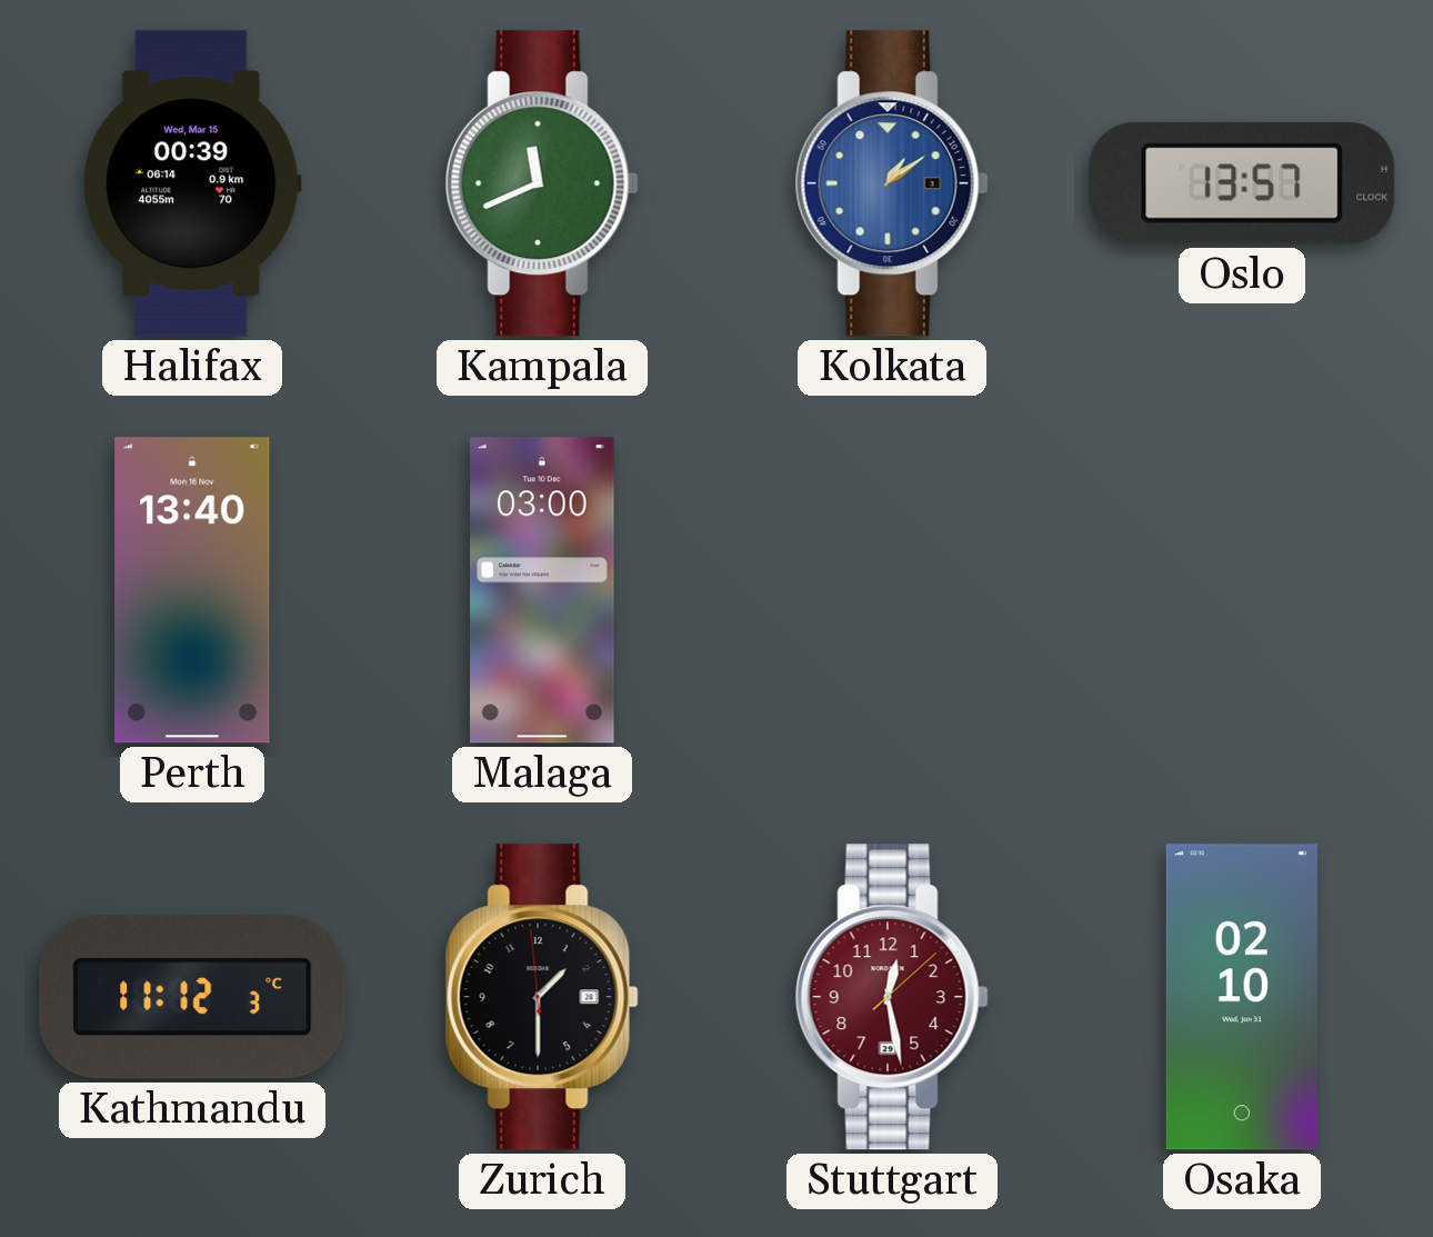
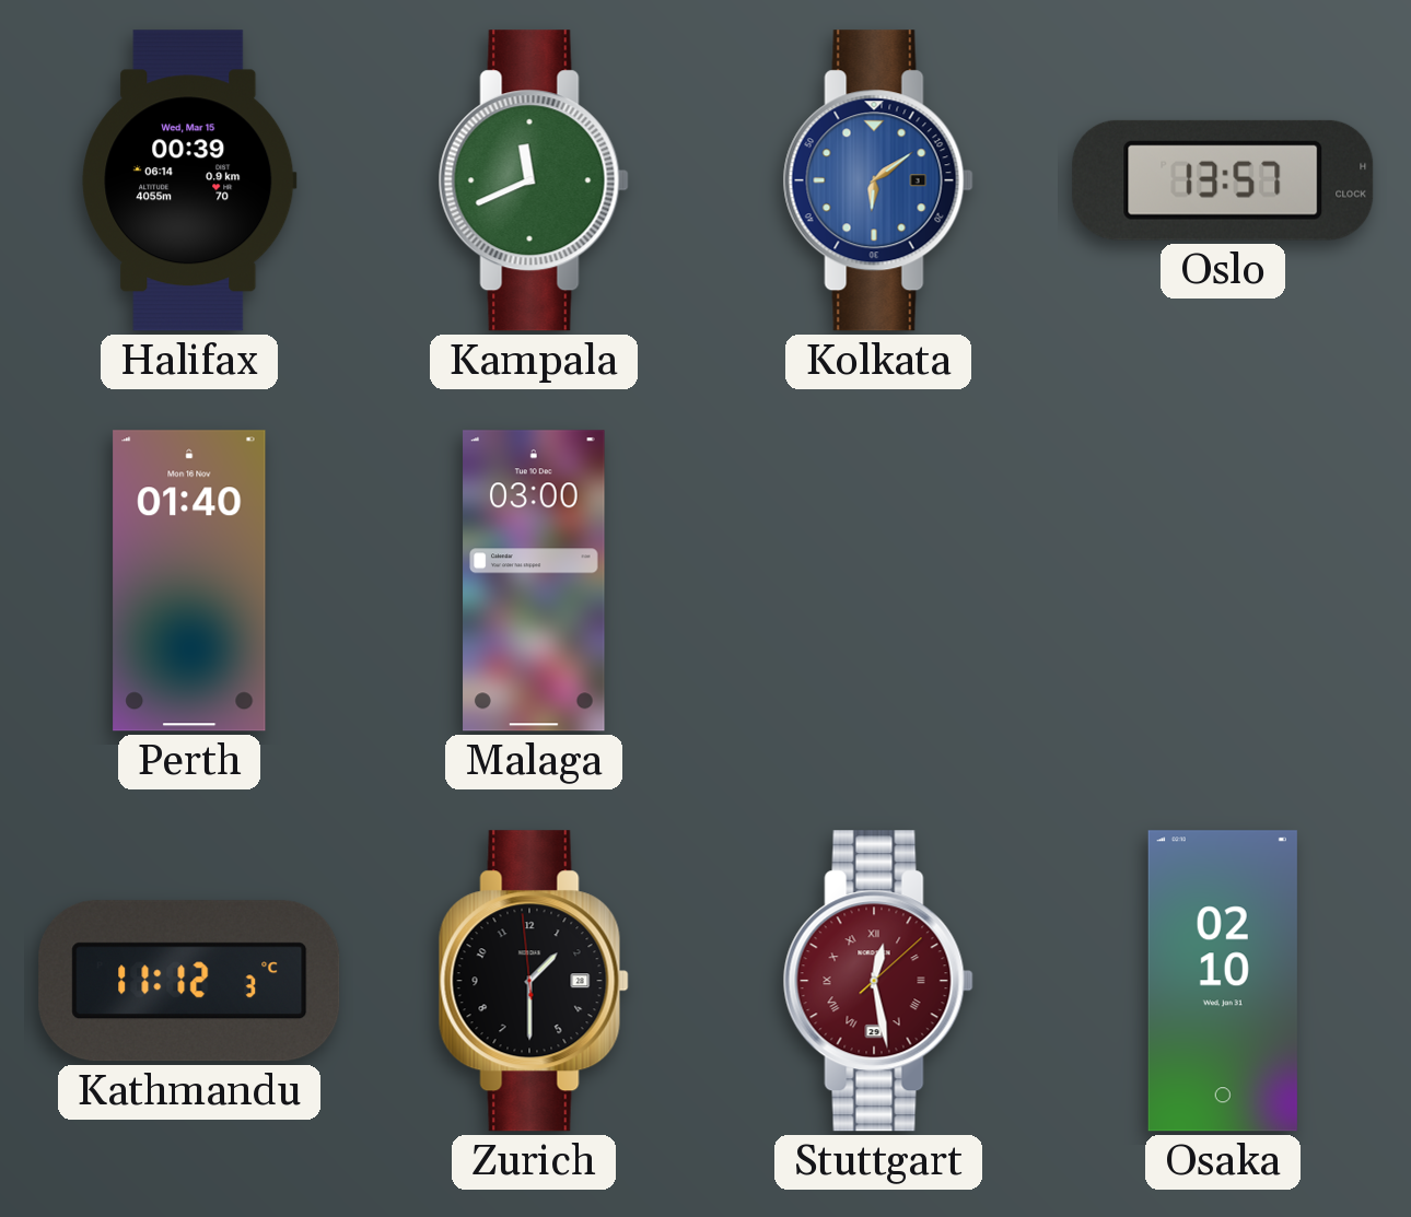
Kolkata: 1:09 -> 6:09
Perth: 13:40 -> 01:40
Stuttgart numerals: Arabic -> Roman
